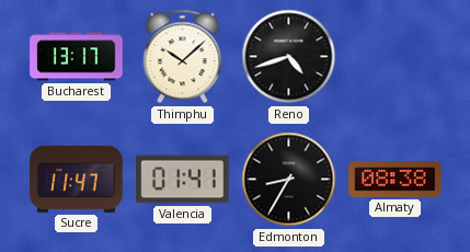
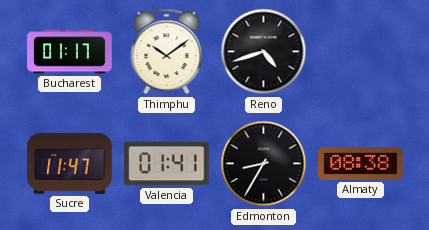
Bucharest: 13:17 -> 01:17
Thimphu: 10:08 -> 10:09
